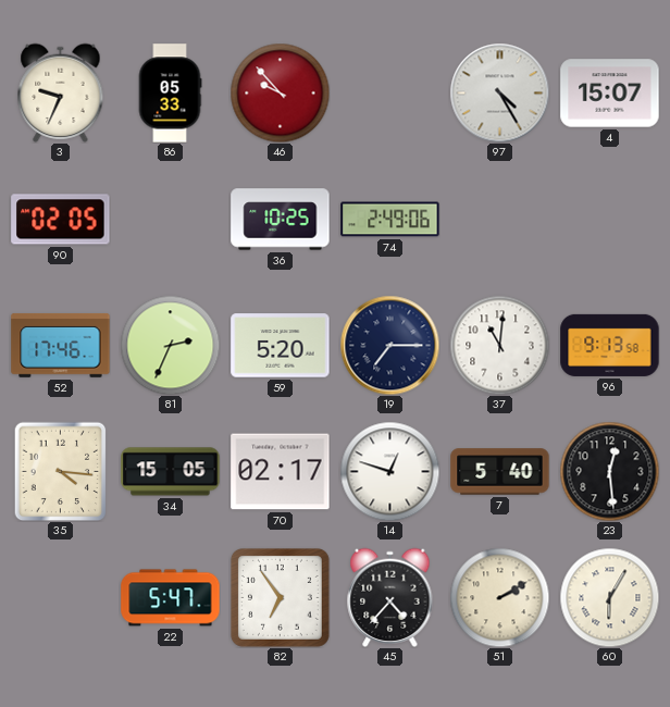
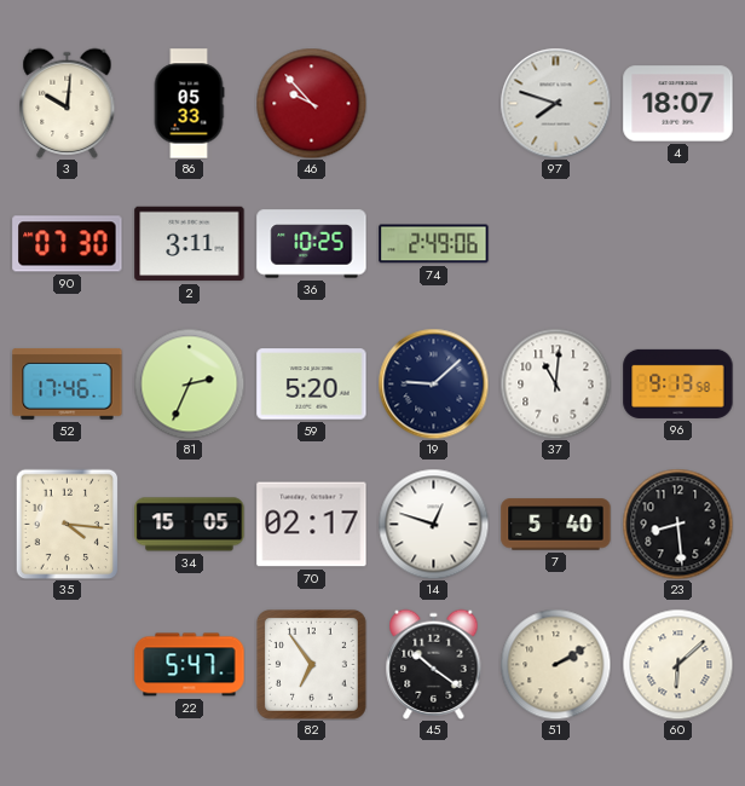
3: 9:34 -> 10:01
97: 4:25 -> 7:48
4: 15:07 -> 18:07
90: 02:05 -> 07:30
2: none -> 3:11
19: 7:15 -> 9:08
23: 12:29 -> 8:29
45: 4:37 -> 10:21
60: 6:05 -> 6:08
